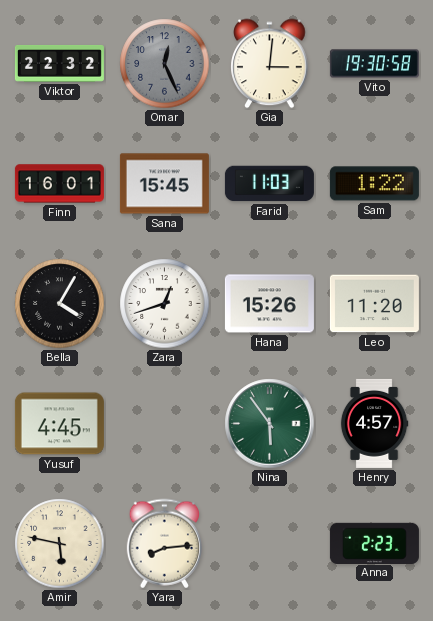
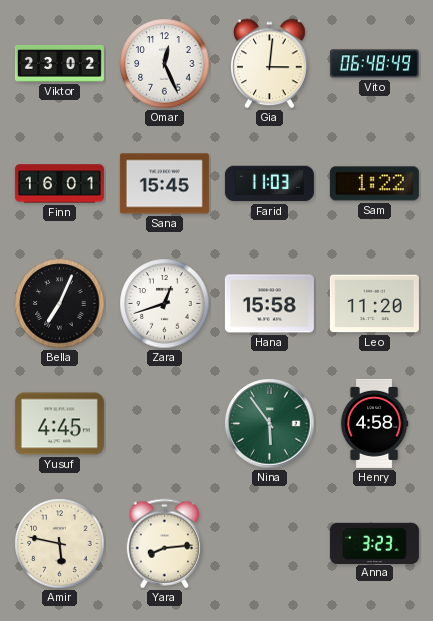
Viktor: 22:32 -> 23:02
Omar dial: grey -> white
Vito: 19:30 -> 06:48
Bella: 4:05 -> 7:04
Hana: 15:26 -> 15:58
Henry: 4:57 -> 4:58
Anna: 2:23 -> 3:23
